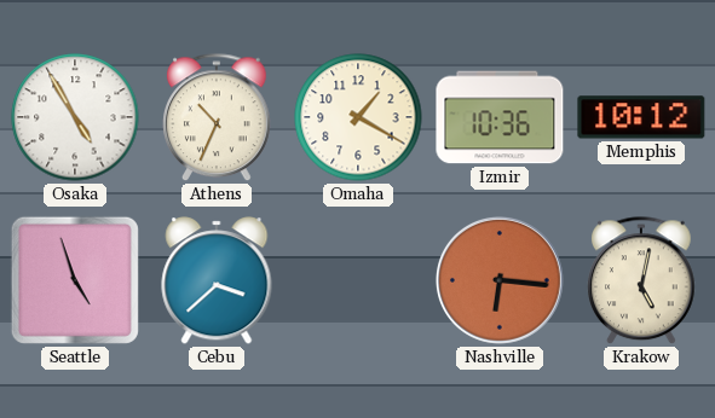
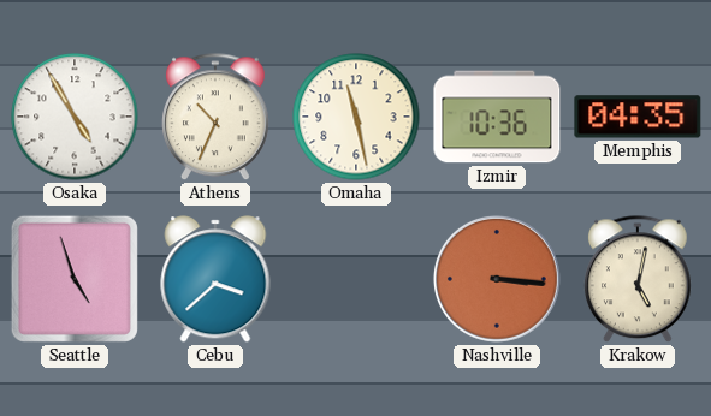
Omaha: 1:20 -> 11:28
Memphis: 10:12 -> 04:35
Nashville: 6:16 -> 3:16
